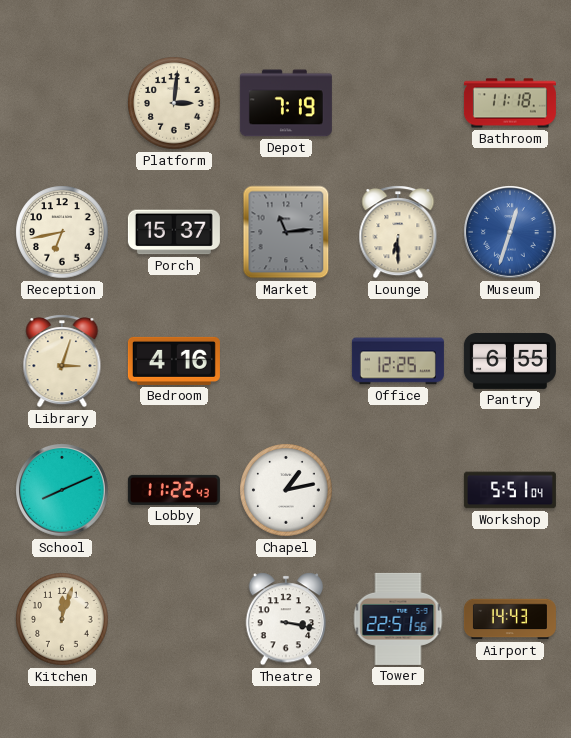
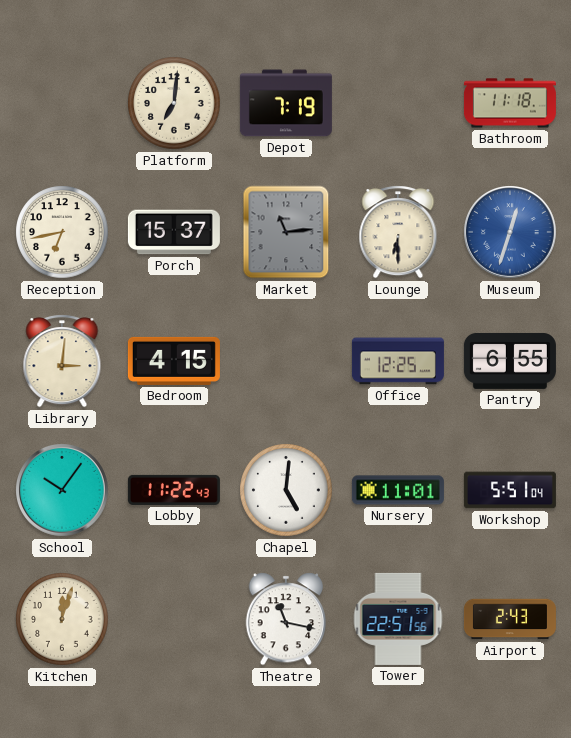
Platform: 3:01 -> 7:01
Library: 3:03 -> 3:01
Bedroom: 4:16 -> 4:15
School: 8:11 -> 10:06
Chapel: 1:13 -> 5:01
Nursery: none -> 11:01
Theatre: 3:17 -> 11:17
Airport: 14:43 -> 2:43
